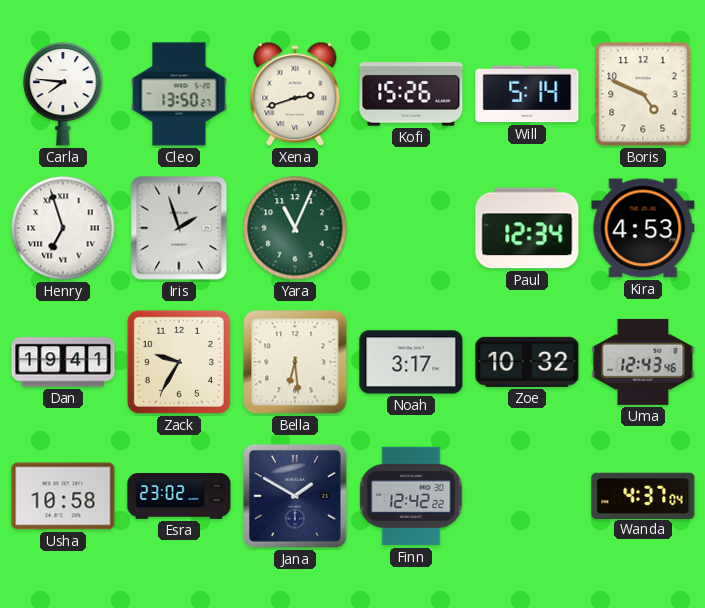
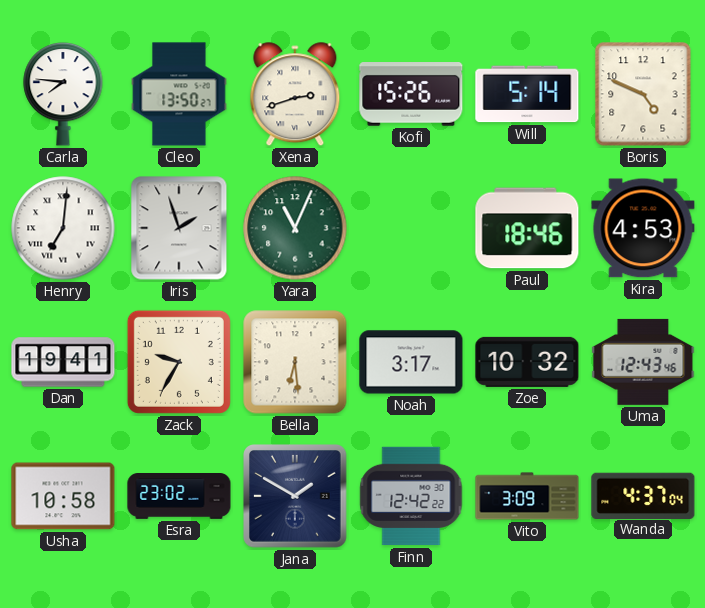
Henry: 6:57 -> 7:01
Paul: 12:34 -> 18:46
Vito: none -> 3:09
